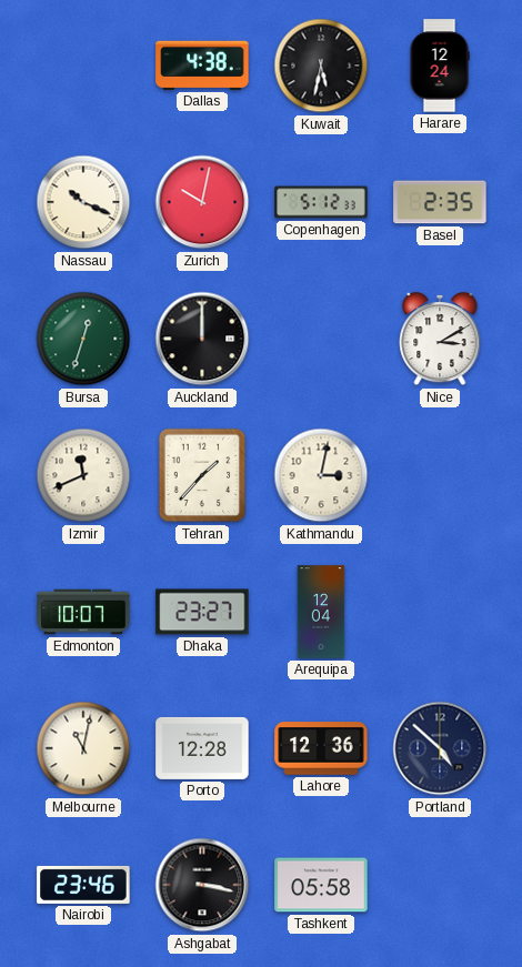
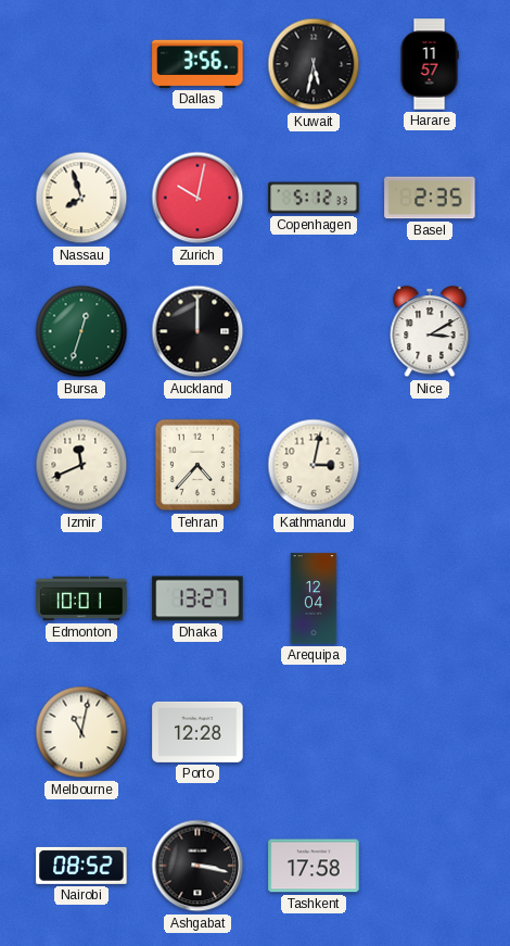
Dallas: 4:38 -> 3:56
Harare: 12:24 -> 11:57
Nassau: 10:19 -> 7:57
Tehran: 1:37 -> 4:37
Edmonton: 10:07 -> 10:01
Dhaka: 23:27 -> 13:27
Lahore: 12:36 -> none
Portland: 4:52 -> none
Nairobi: 23:46 -> 08:52
Tashkent: 05:58 -> 17:58
